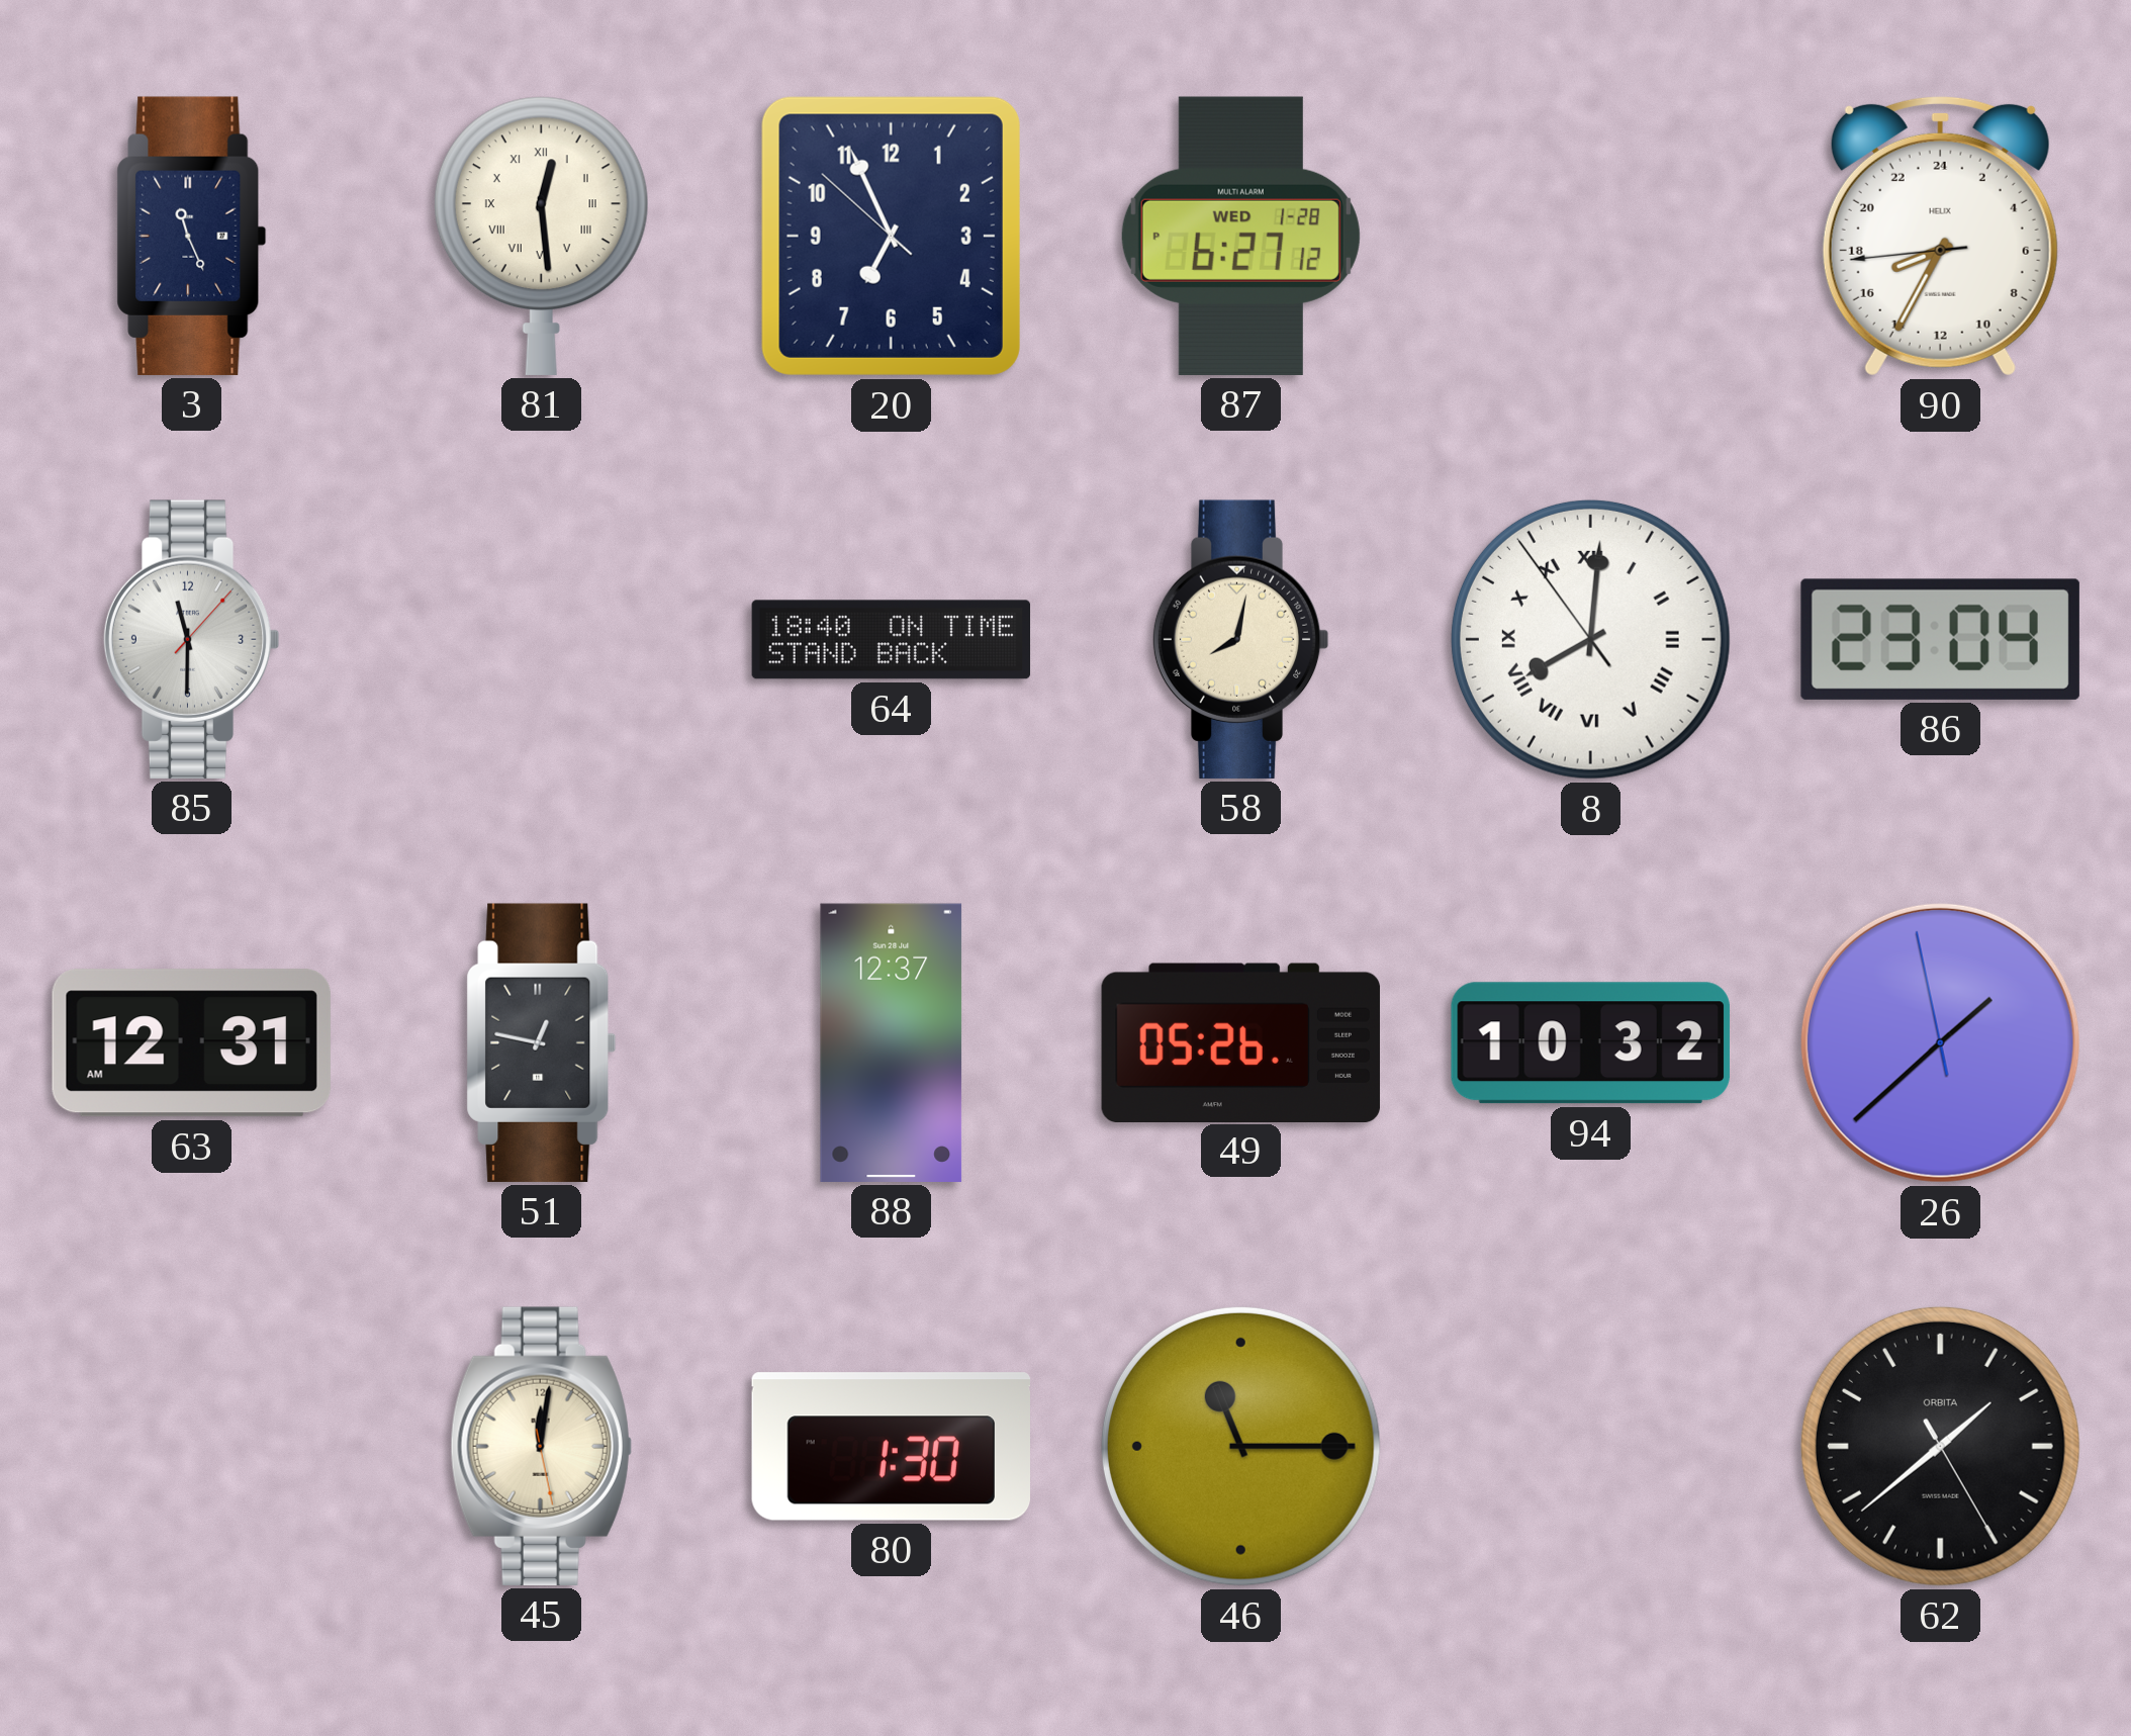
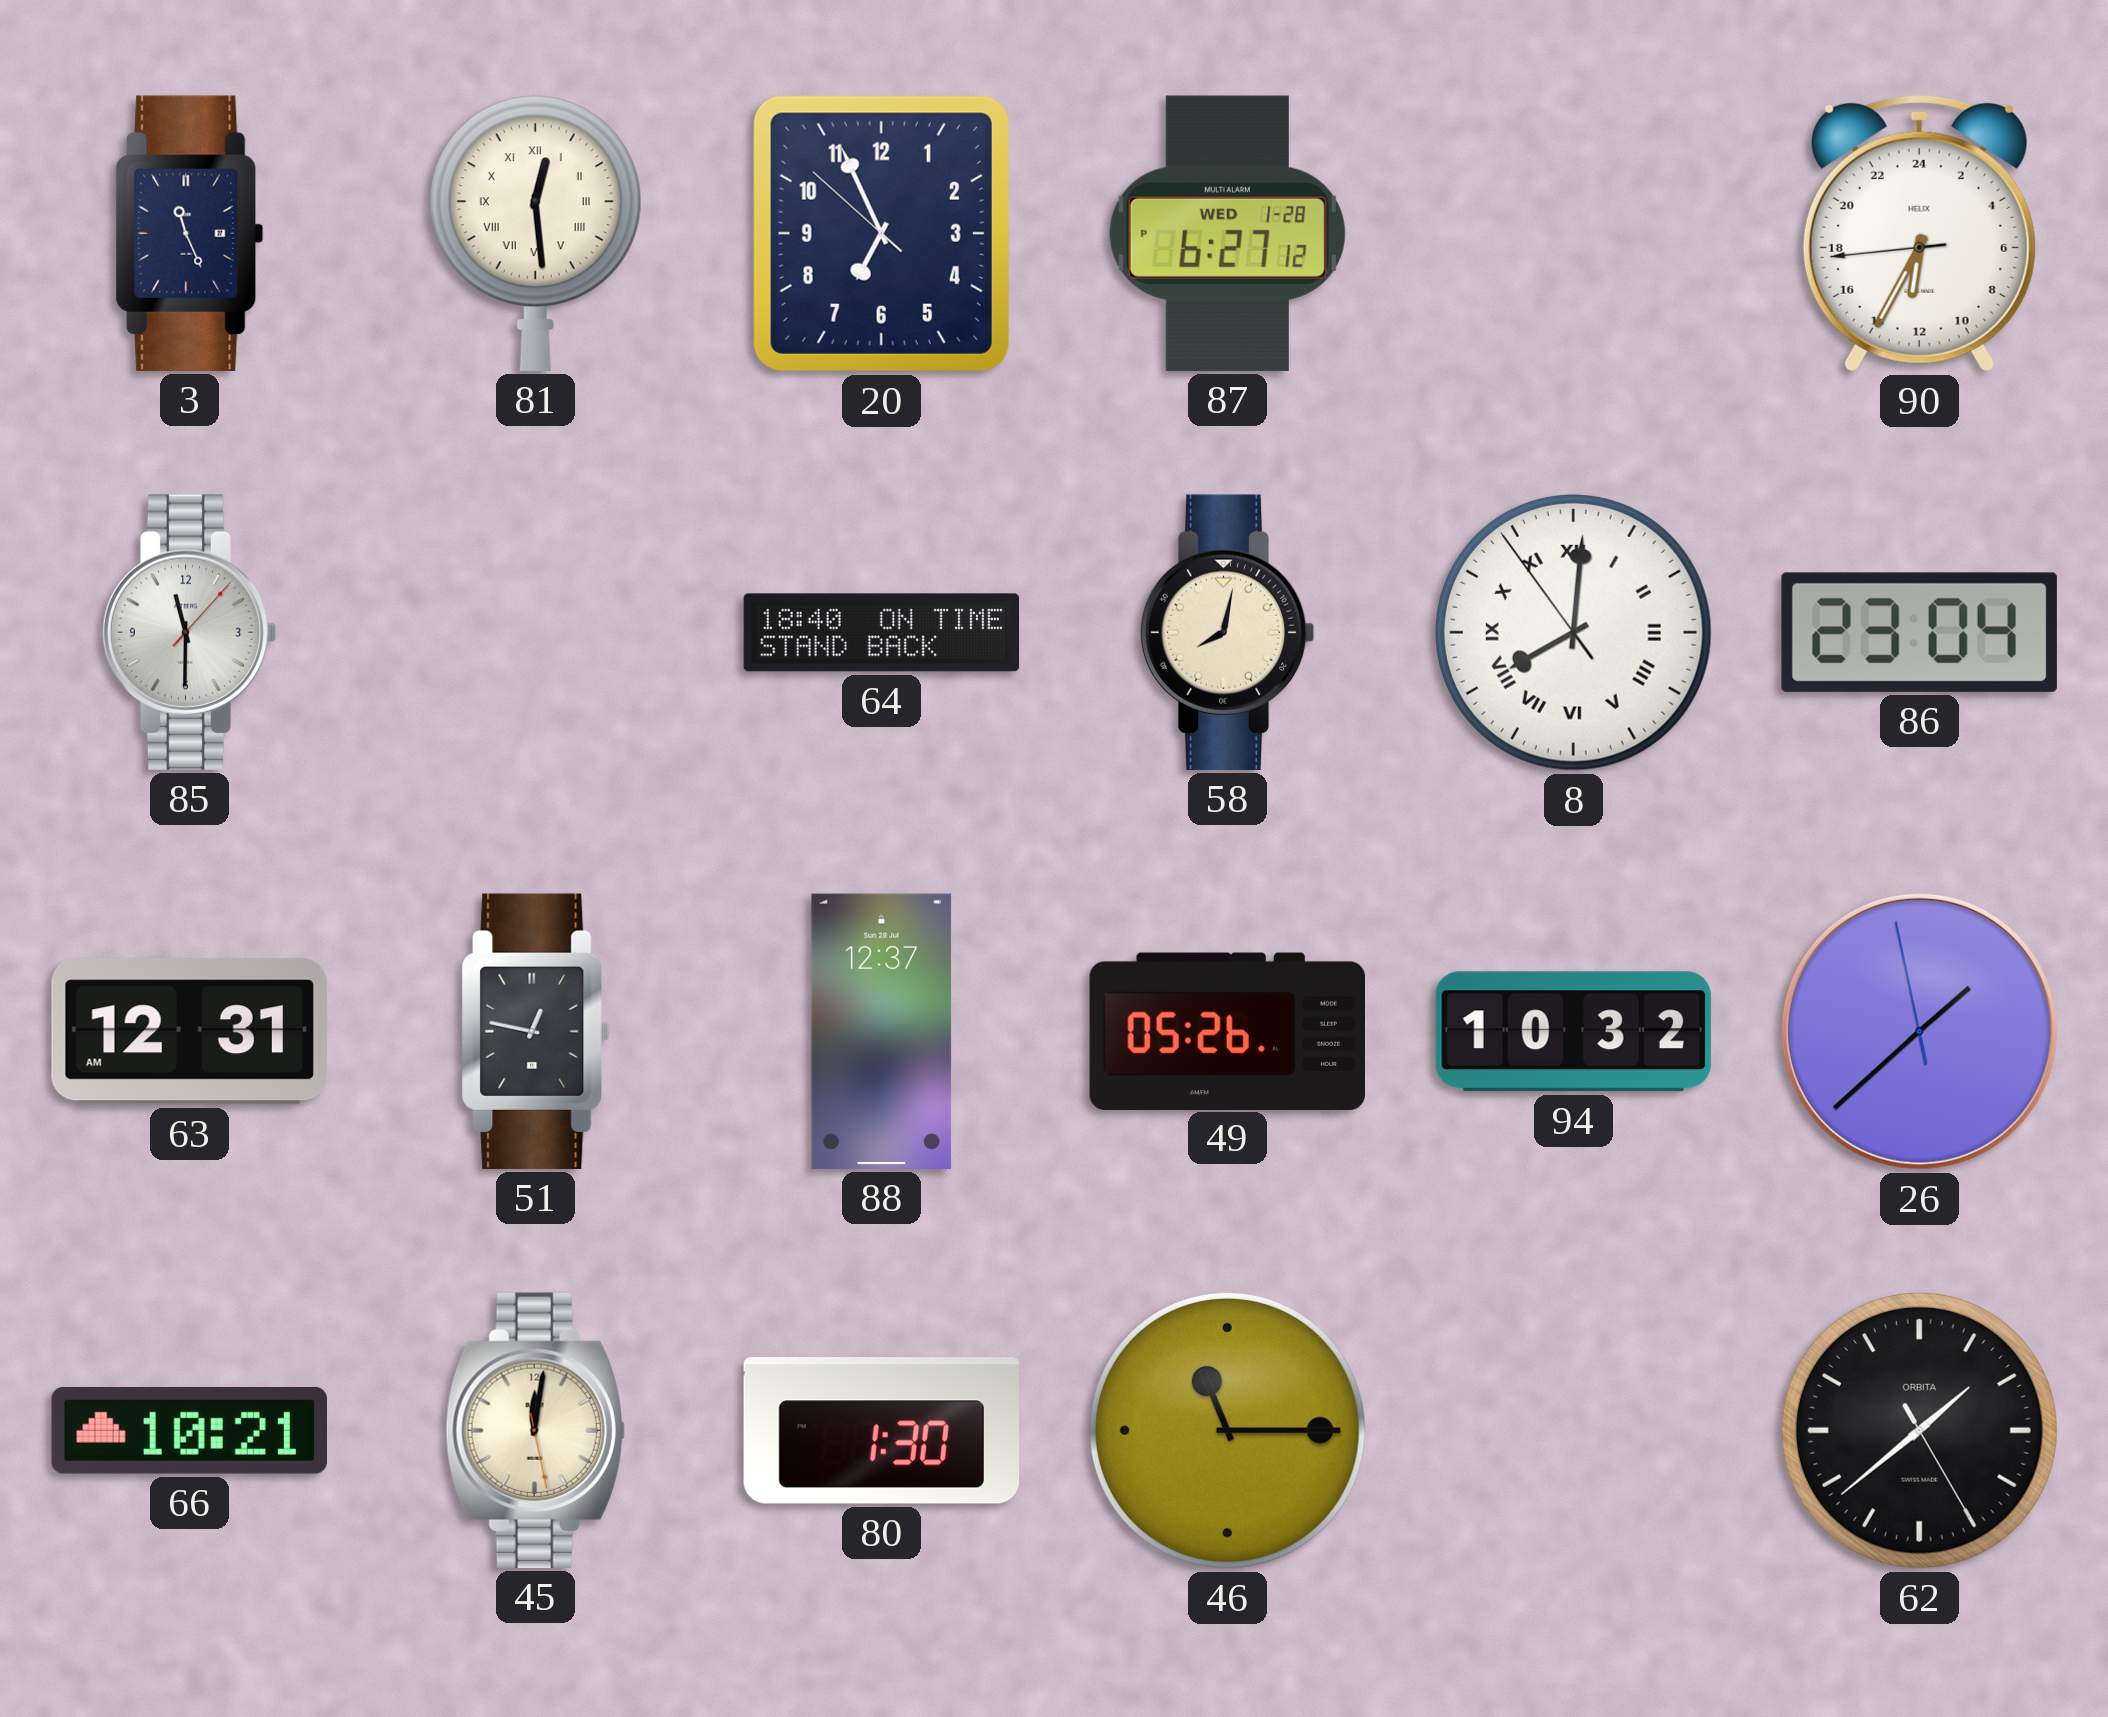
90: 16:34 -> 12:34
66: none -> 10:21
